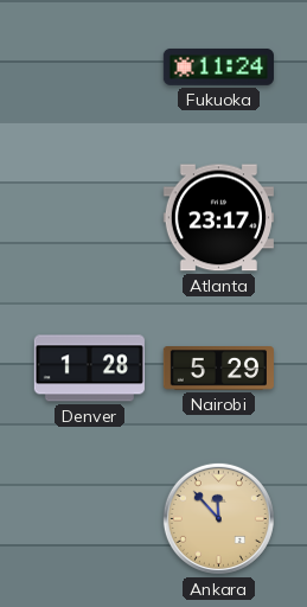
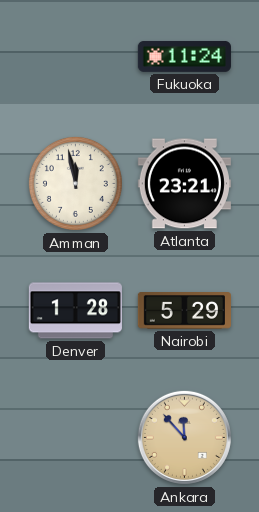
Amman: none -> 11:58
Atlanta: 23:17 -> 23:21
